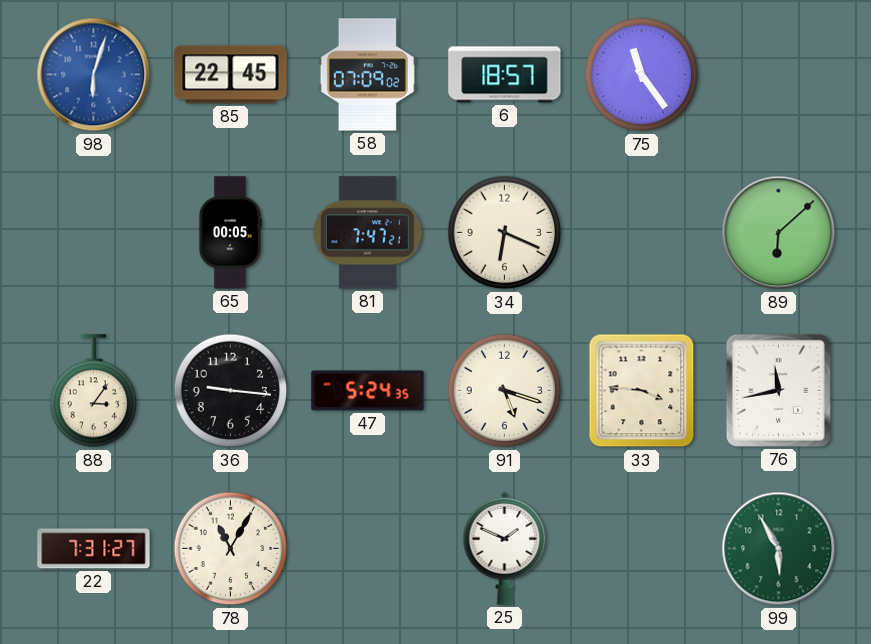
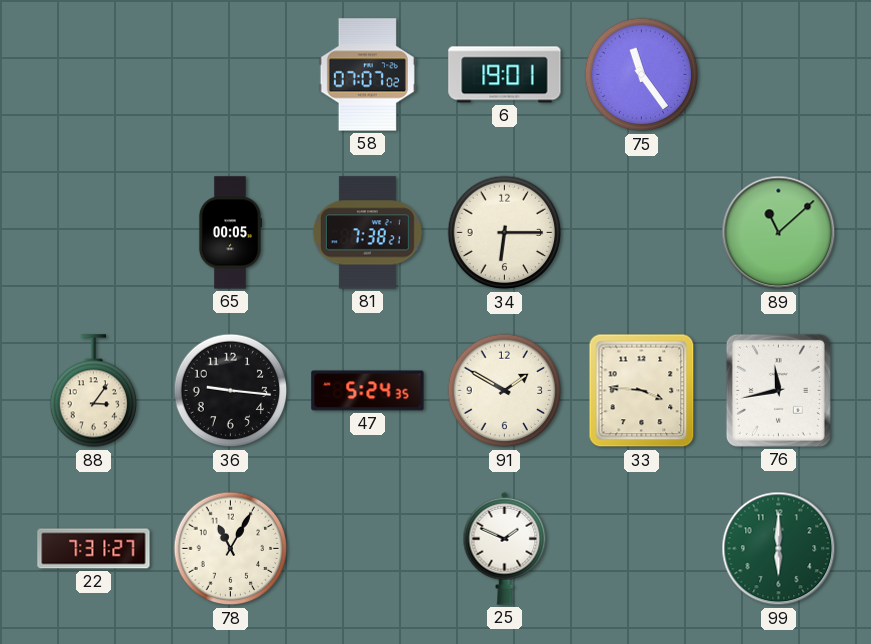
98: 6:03 -> none
85: 22:45 -> none
58: 07:09 -> 07:07
6: 18:57 -> 19:01
81: 7:47 -> 7:38
34: 6:19 -> 6:15
89: 6:08 -> 11:08
91: 5:18 -> 1:50
99: 5:55 -> 6:00
